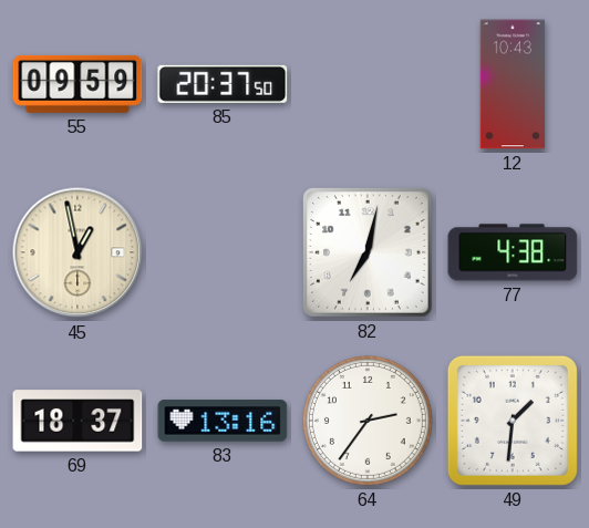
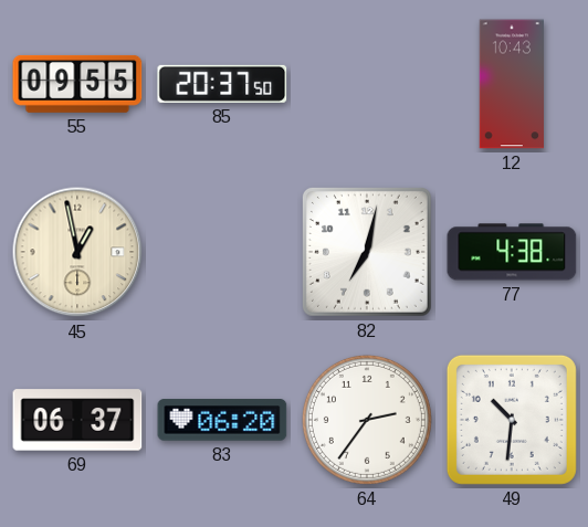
55: 09:59 -> 09:55
69: 18:37 -> 06:37
83: 13:16 -> 06:20
49: 1:31 -> 10:31
